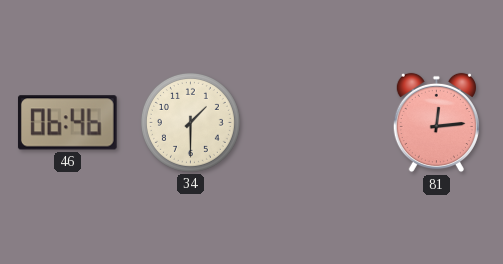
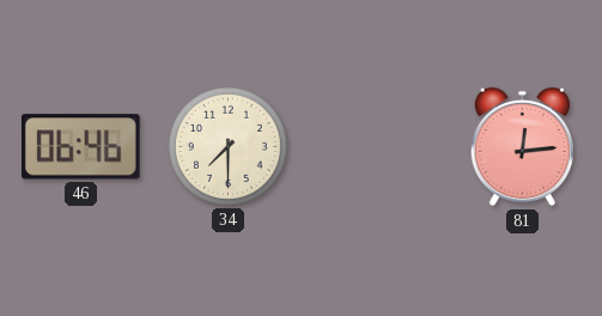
34: 1:30 -> 7:30
